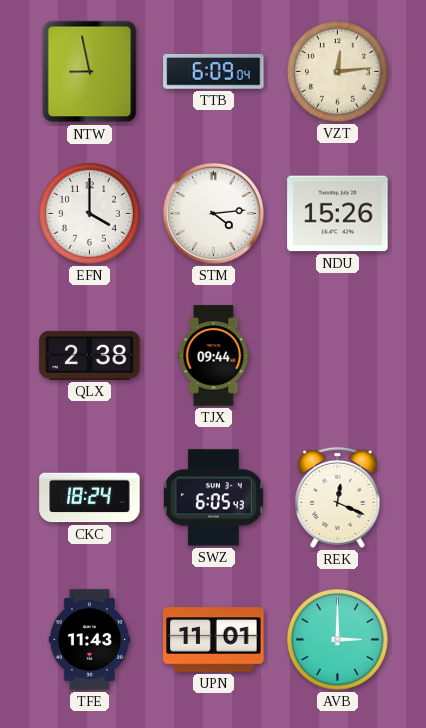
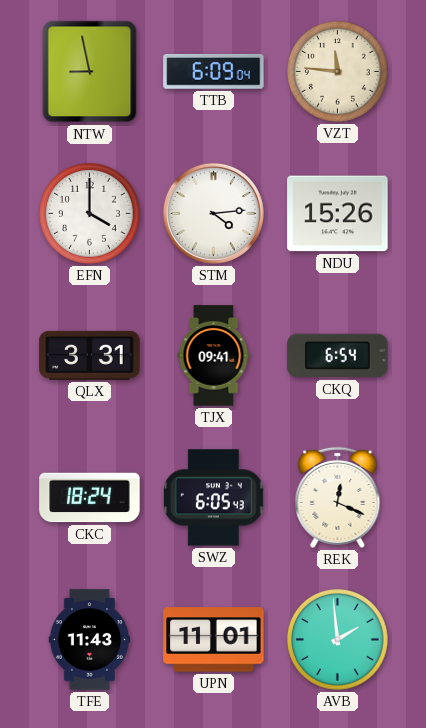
VZT: 12:14 -> 11:46
QLX: 2:38 -> 3:31
TJX: 09:44 -> 09:41
CKQ: none -> 6:54
AVB: 3:00 -> 1:59
